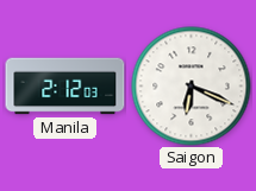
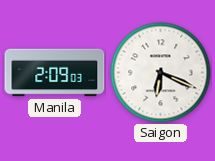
Manila: 2:12 -> 2:09
